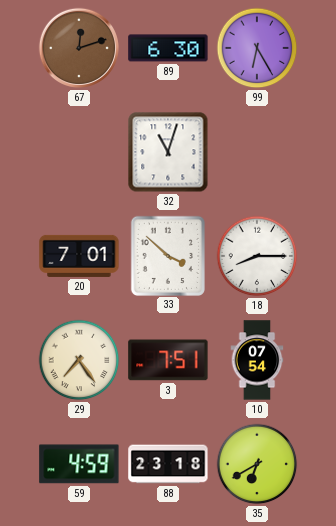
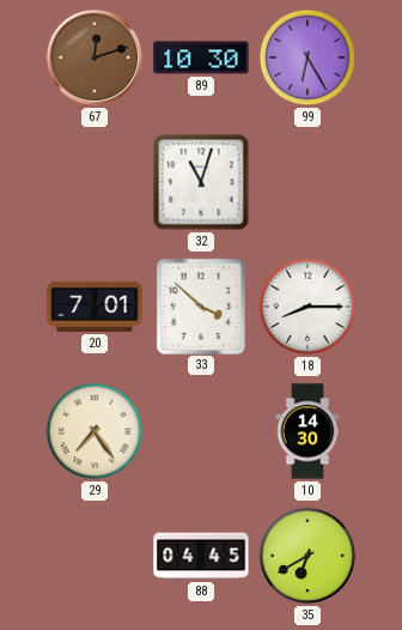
89: 6:30 -> 10:30
3: 7:51 -> none
10: 07:54 -> 14:30
59: 4:59 -> none
88: 23:18 -> 04:45
